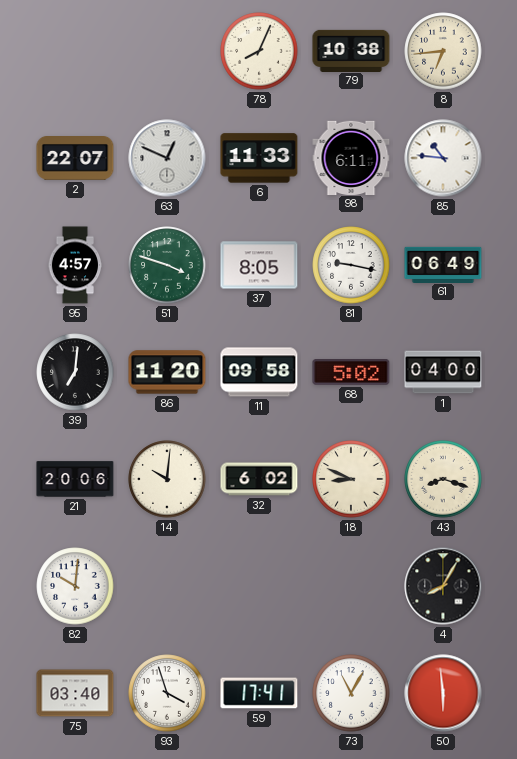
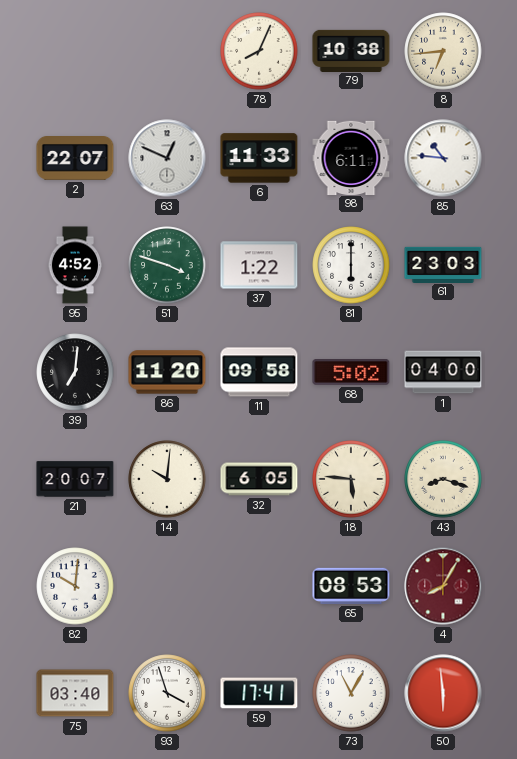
95: 4:57 -> 4:52
37: 8:05 -> 1:22
81: 9:17 -> 6:00
61: 06:49 -> 23:03
21: 20:06 -> 20:07
32: 6:02 -> 6:05
18: 8:49 -> 5:46
65: none -> 08:53
4 dial: black -> burgundy
